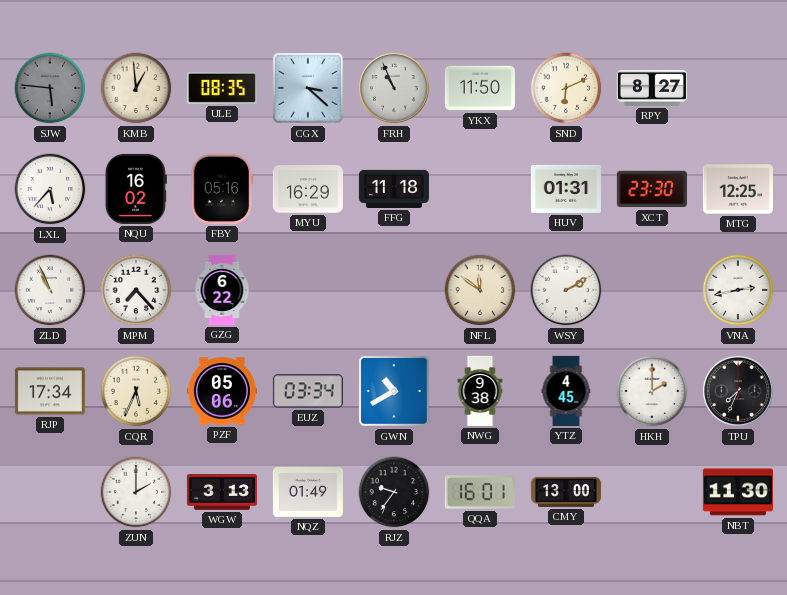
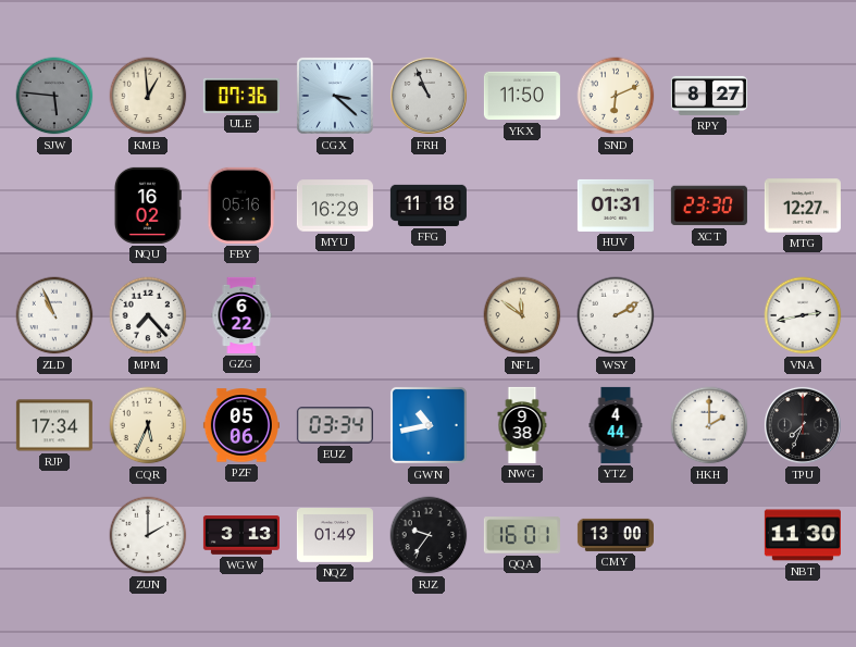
ULE: 08:35 -> 07:36
LXL: 5:37 -> none
MTG: 12:25 -> 12:27
GWN: 10:40 -> 10:43
YTZ: 4:45 -> 4:44
